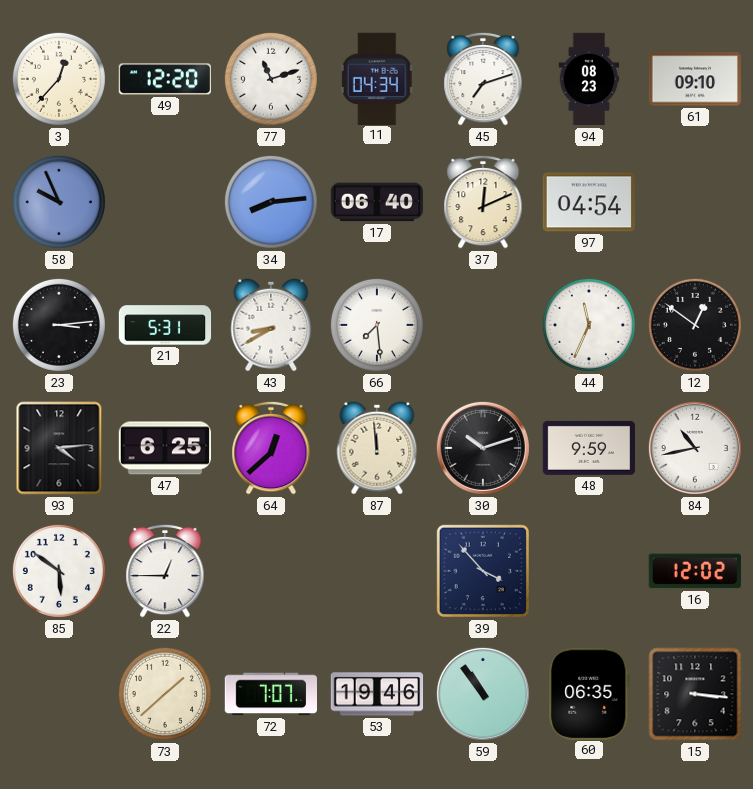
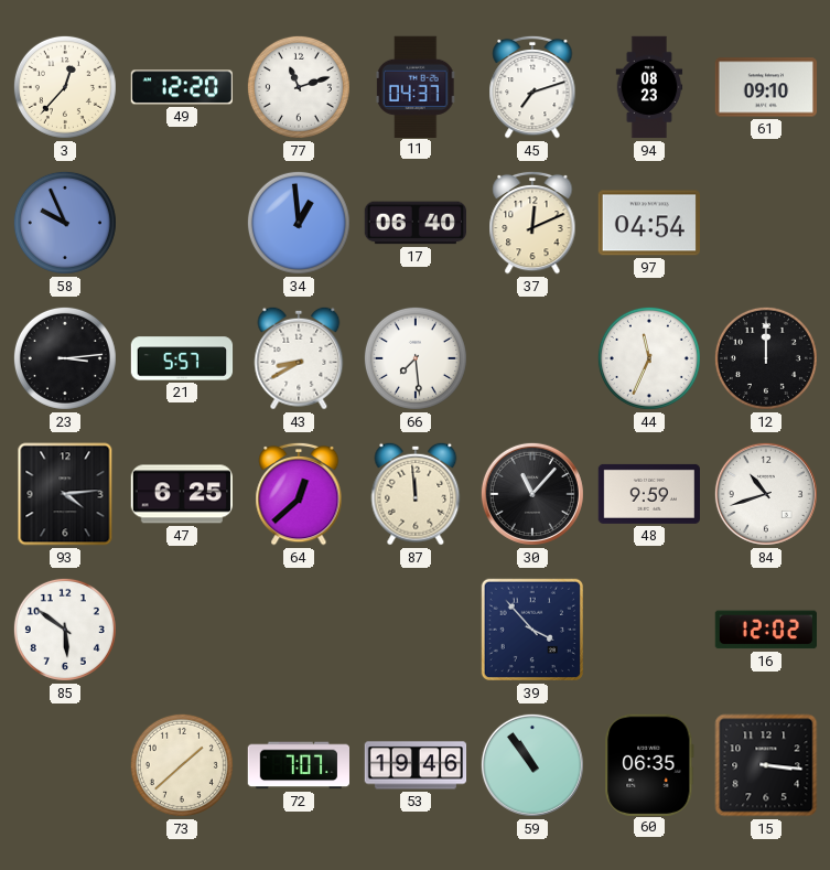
11: 04:34 -> 04:37
34: 8:14 -> 12:59
21: 5:31 -> 5:57
12: 12:51 -> 12:00
30: 10:12 -> 11:07
84: 10:43 -> 10:42
22: 12:45 -> none
